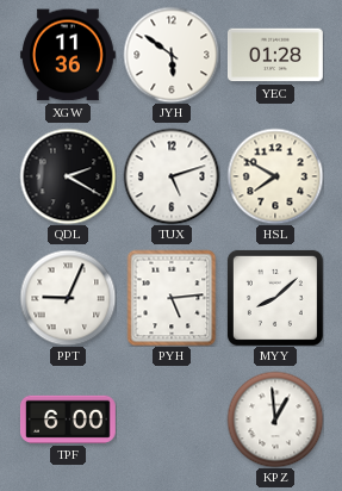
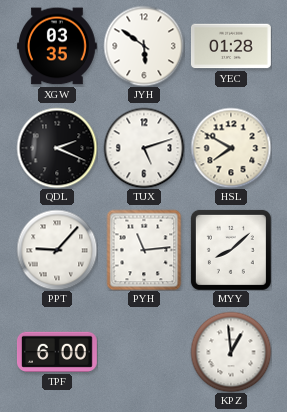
XGW: 11:36 -> 03:35
QDL: 2:20 -> 2:19
PPT: 9:04 -> 9:07
PYH: 5:14 -> 11:14
